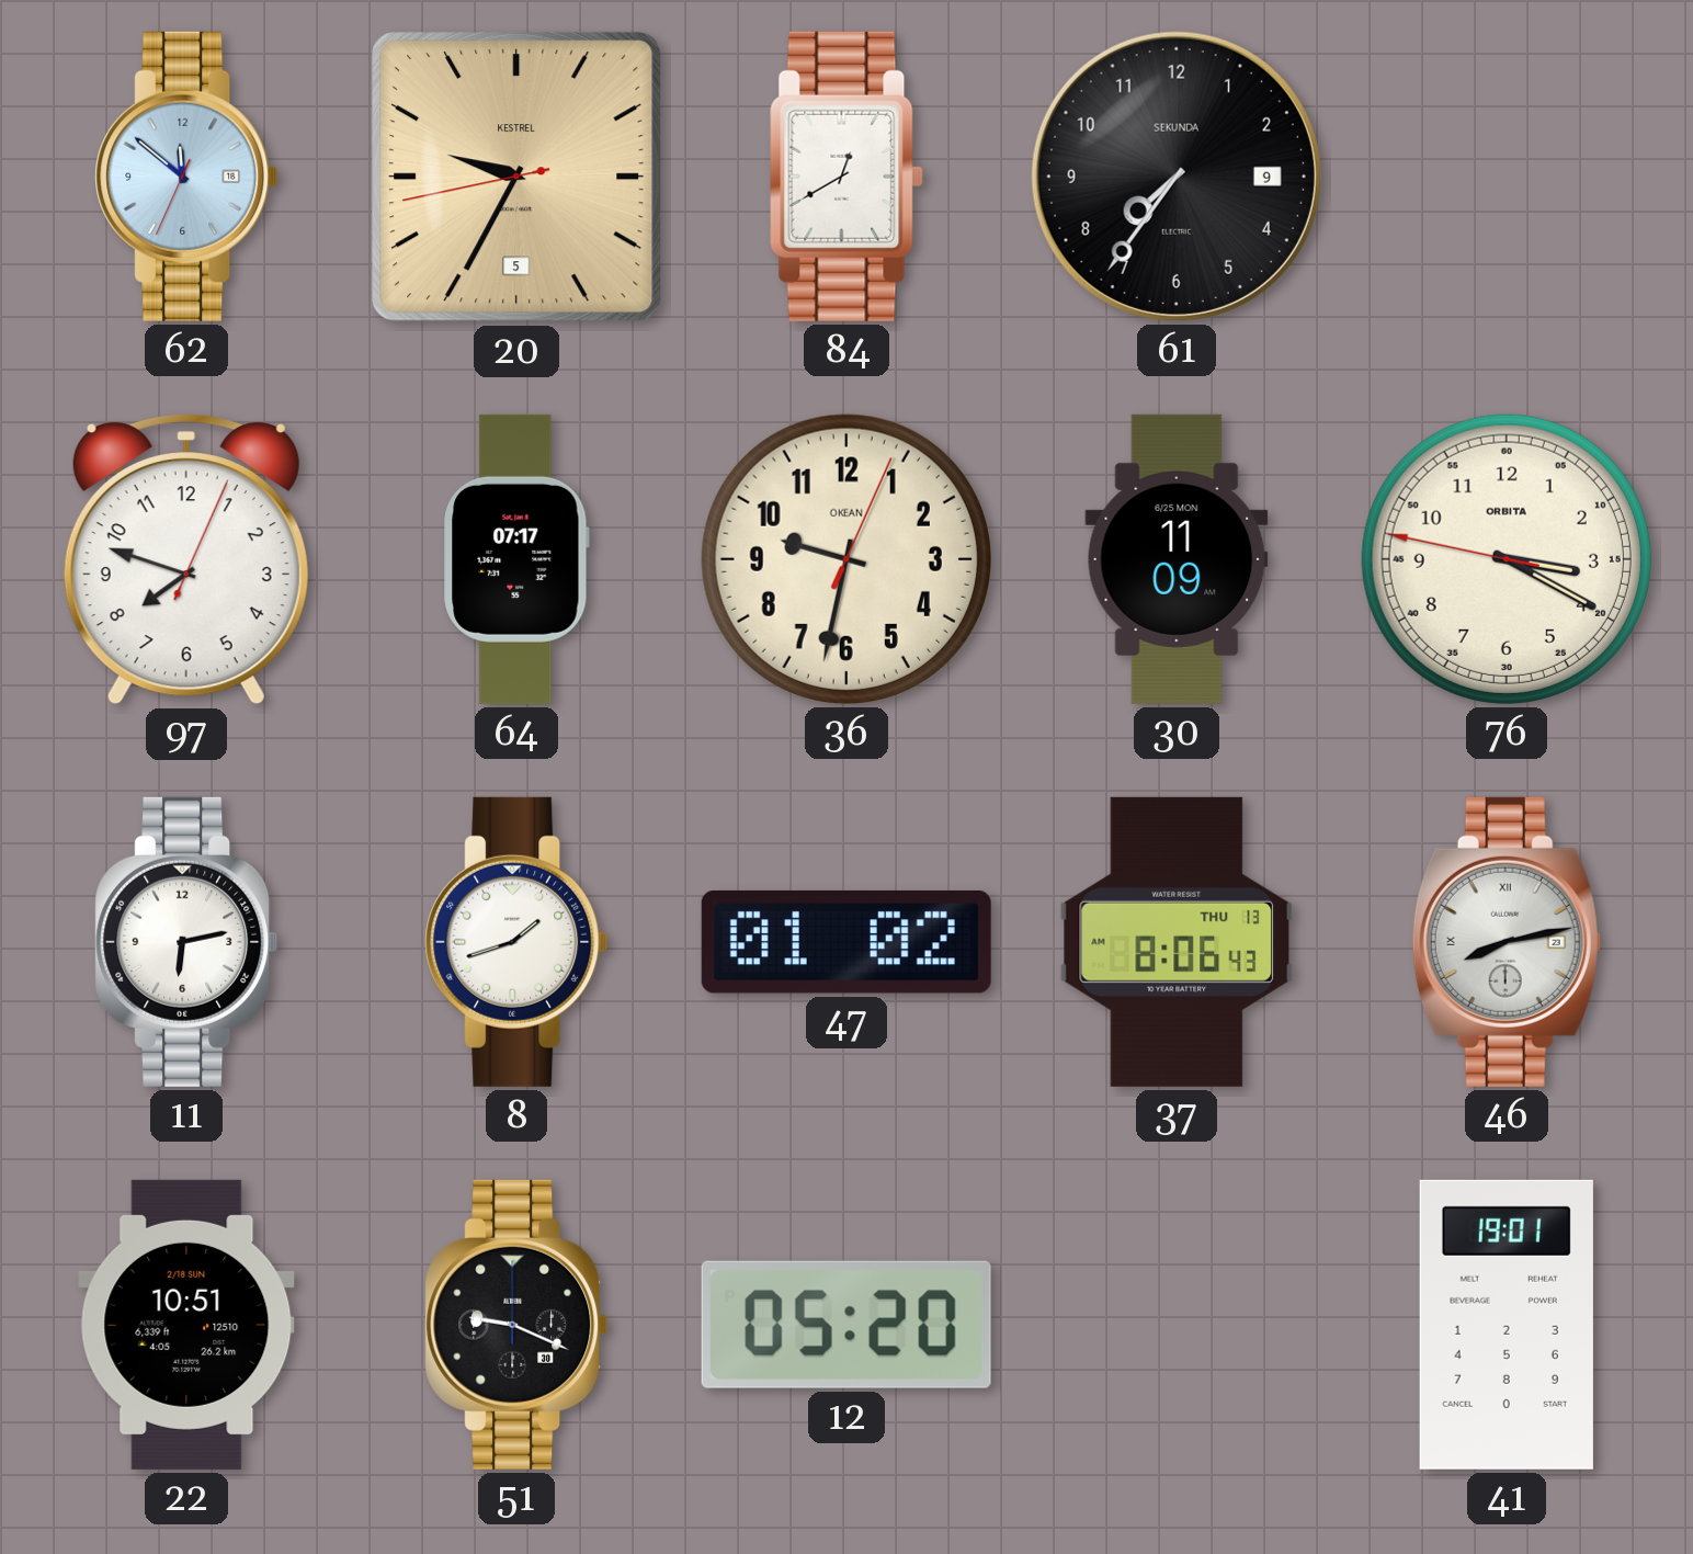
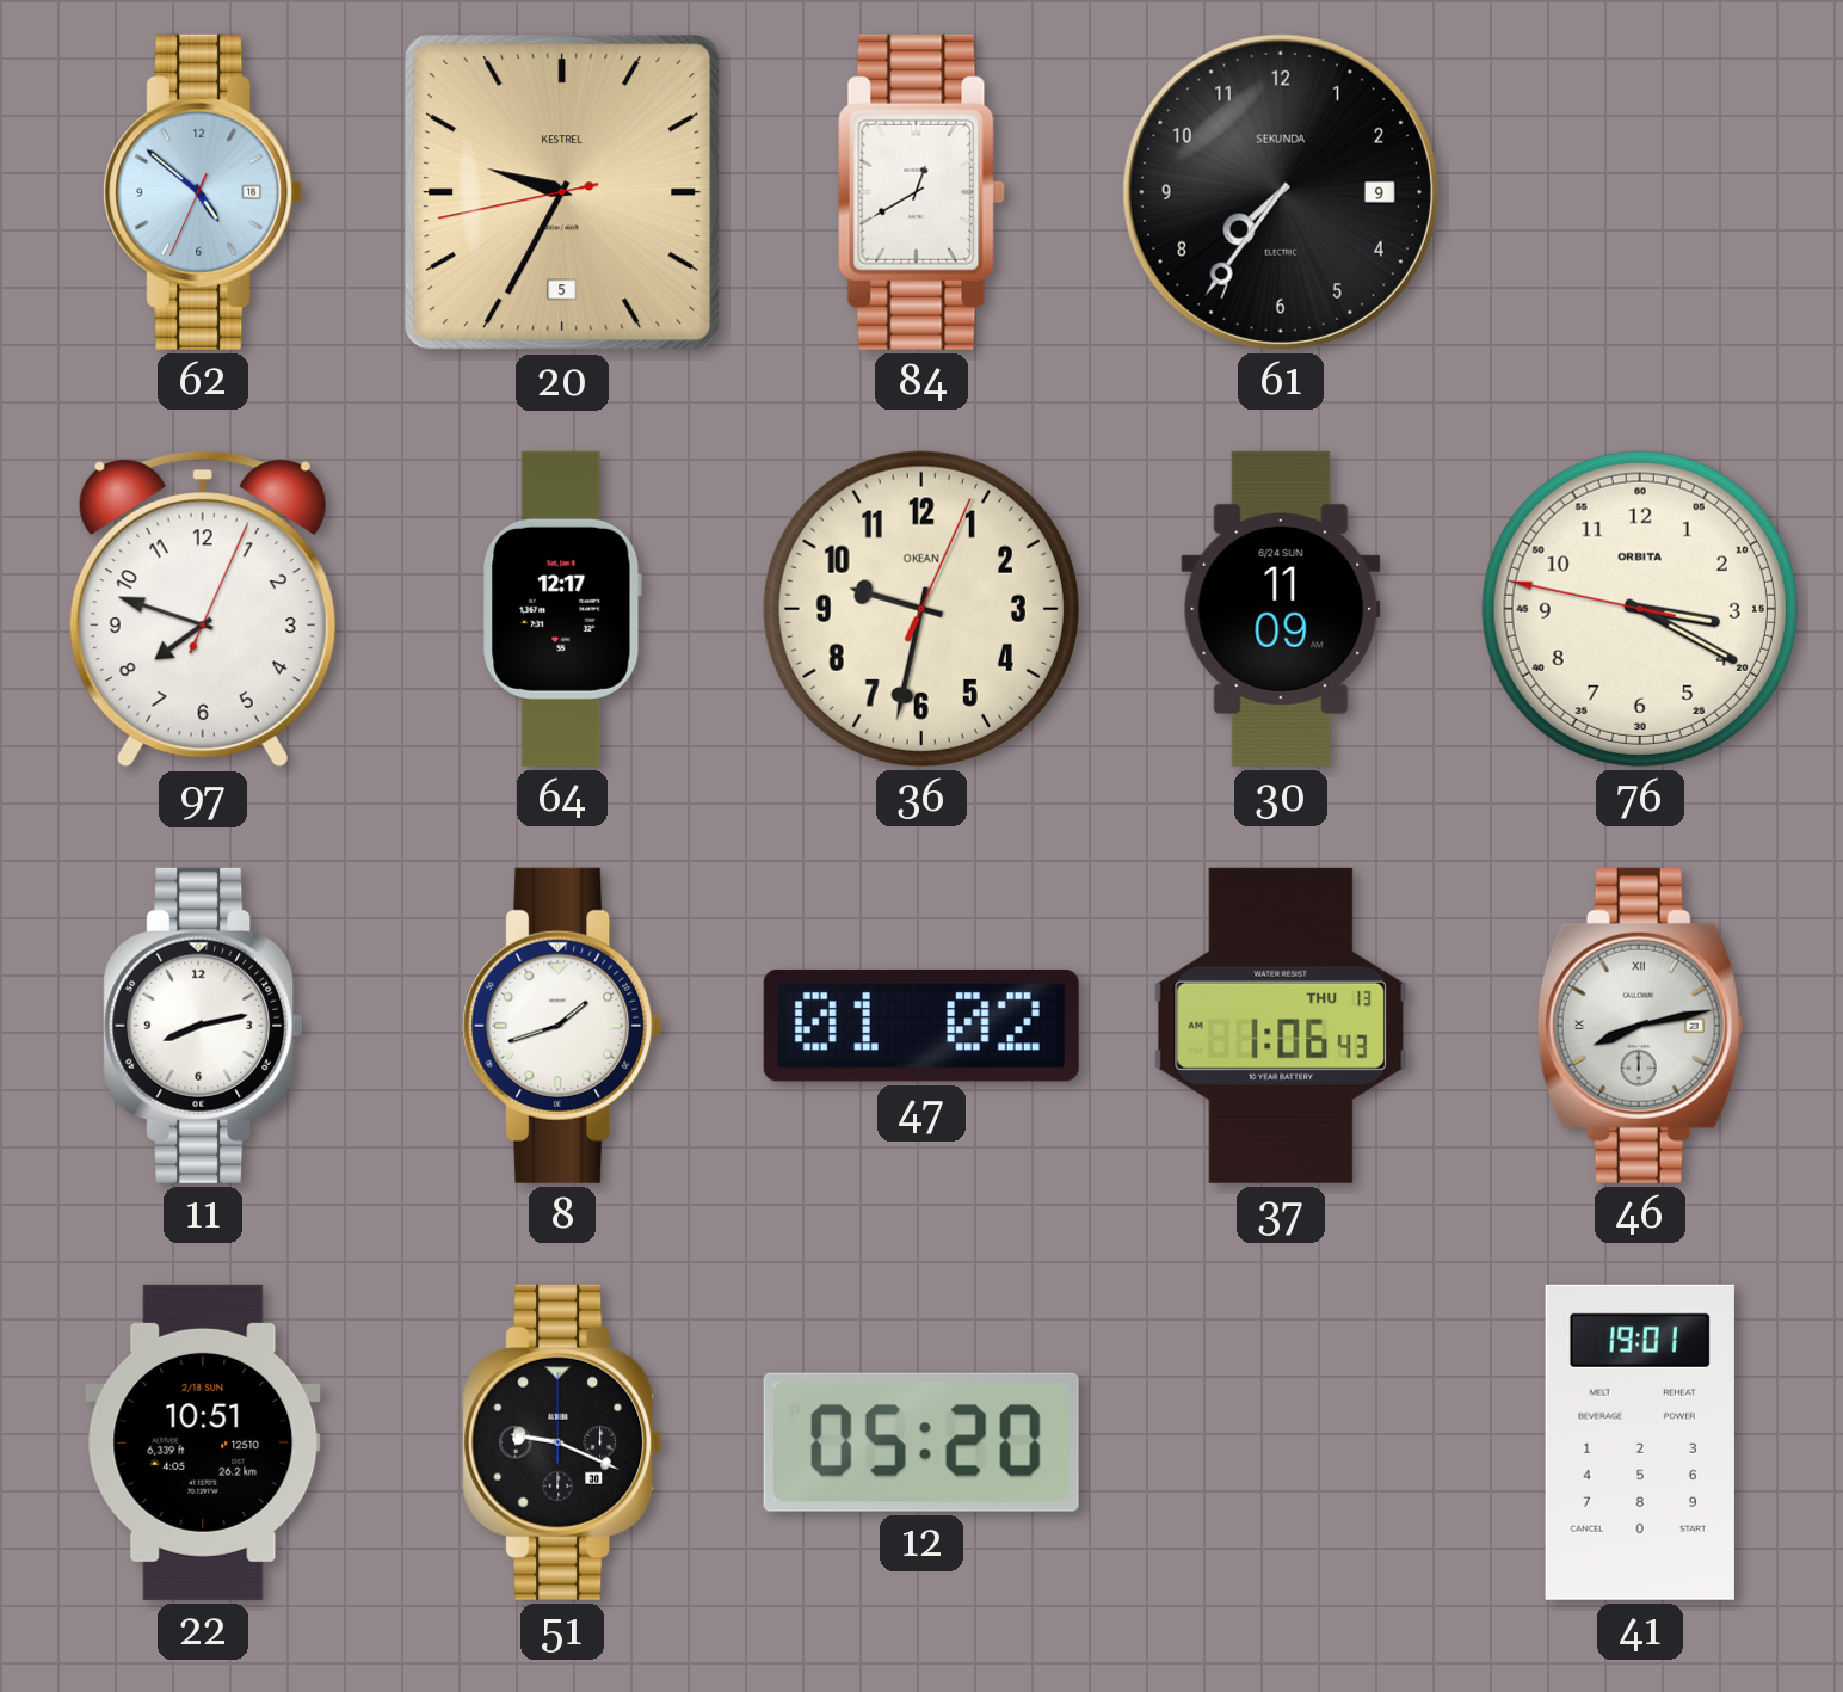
62: 11:51 -> 4:51
64: 07:17 -> 12:17
30 date: 6/25 MON -> 6/24 SUN
11: 6:13 -> 8:13
37: 8:06 -> 1:06
